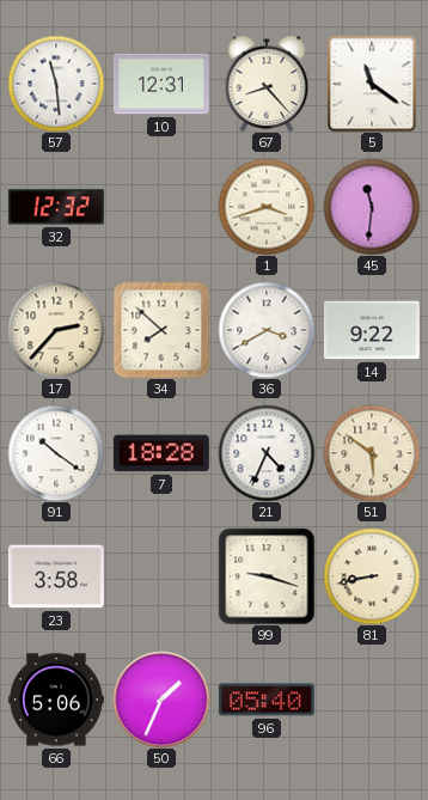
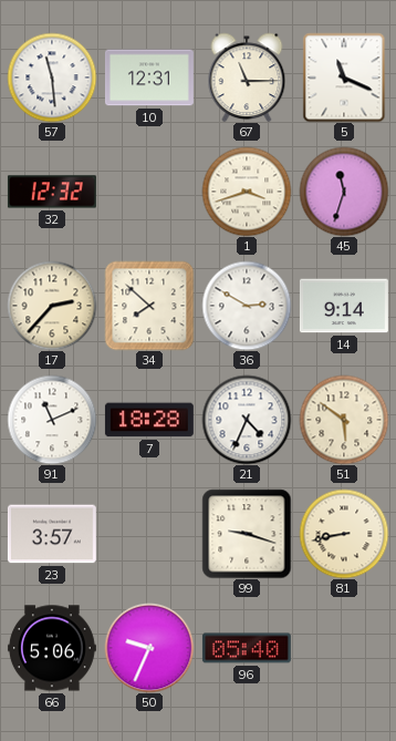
67: 8:23 -> 11:15
5: 11:21 -> 11:19
45: 11:31 -> 11:33
36: 3:40 -> 2:50
14: 9:22 -> 9:14
91: 10:21 -> 11:11
23: 3:58 -> 3:57
50: 1:34 -> 9:34
